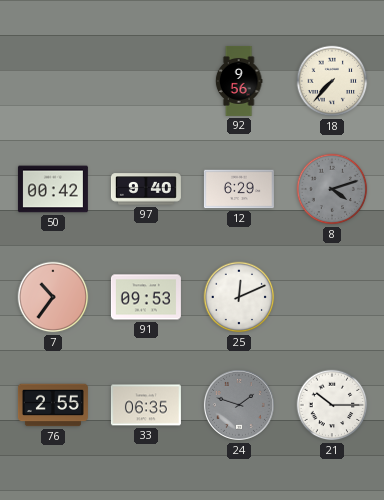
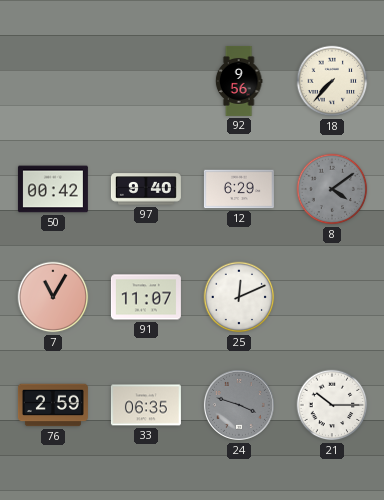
8: 4:12 -> 4:09
7: 10:36 -> 11:05
91: 09:53 -> 11:07
76: 2:55 -> 2:59
24: 1:48 -> 3:48
